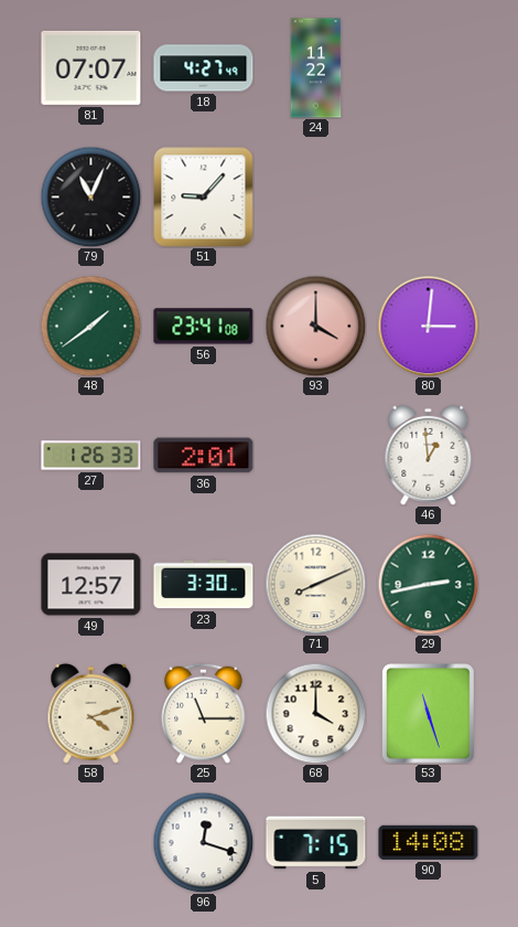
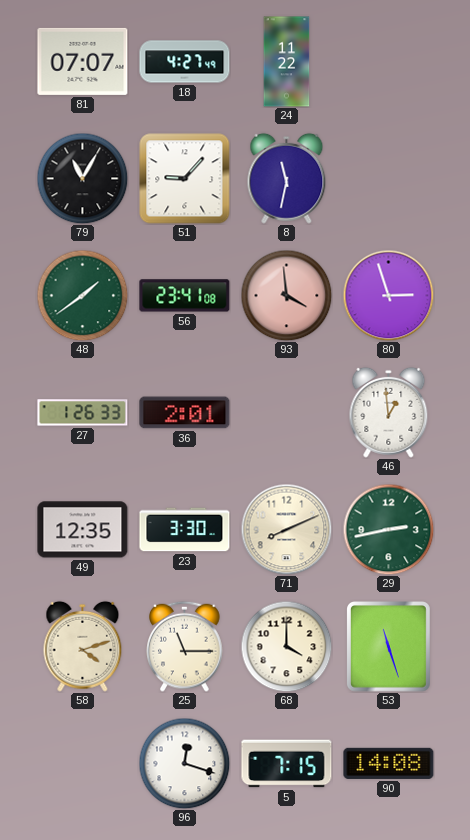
79: 11:04 -> 11:05
8: none -> 11:32
93: 4:00 -> 3:59
80: 3:01 -> 2:57
49: 12:57 -> 12:35
